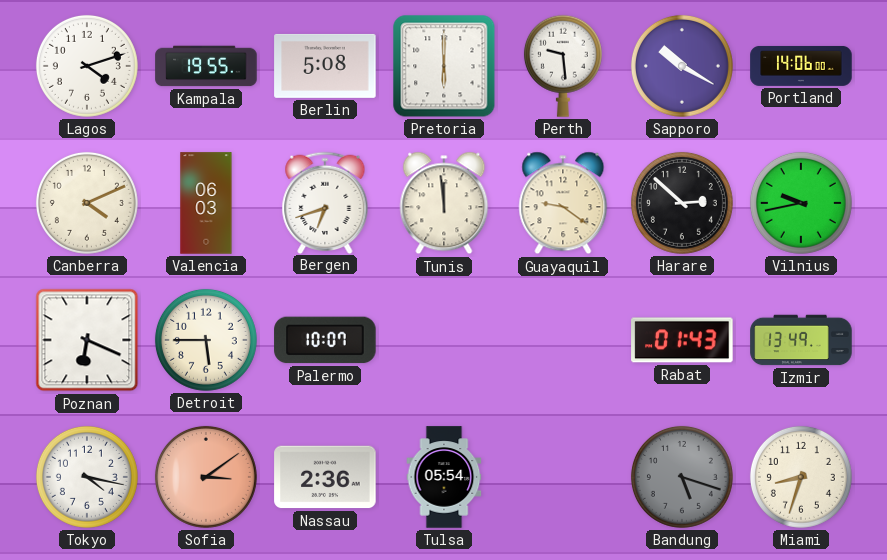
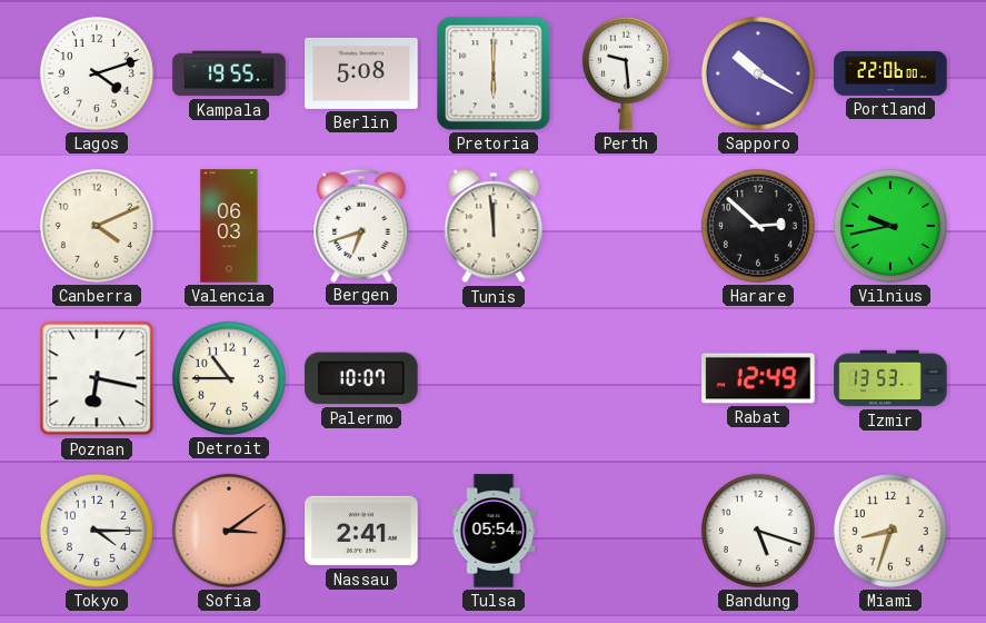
Portland: 14:06 -> 22:06
Guayaquil: 9:21 -> none
Poznan: 6:19 -> 6:17
Detroit: 5:45 -> 10:45
Rabat: 01:43 -> 12:49
Izmir: 13:49 -> 13:53
Tokyo: 4:17 -> 4:15
Nassau: 2:36 -> 2:41
Bandung dial: grey -> white
